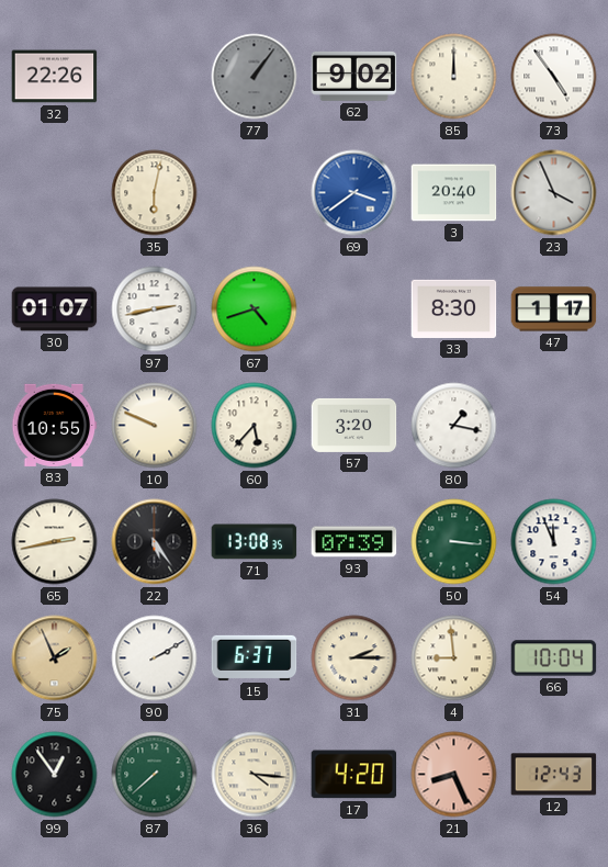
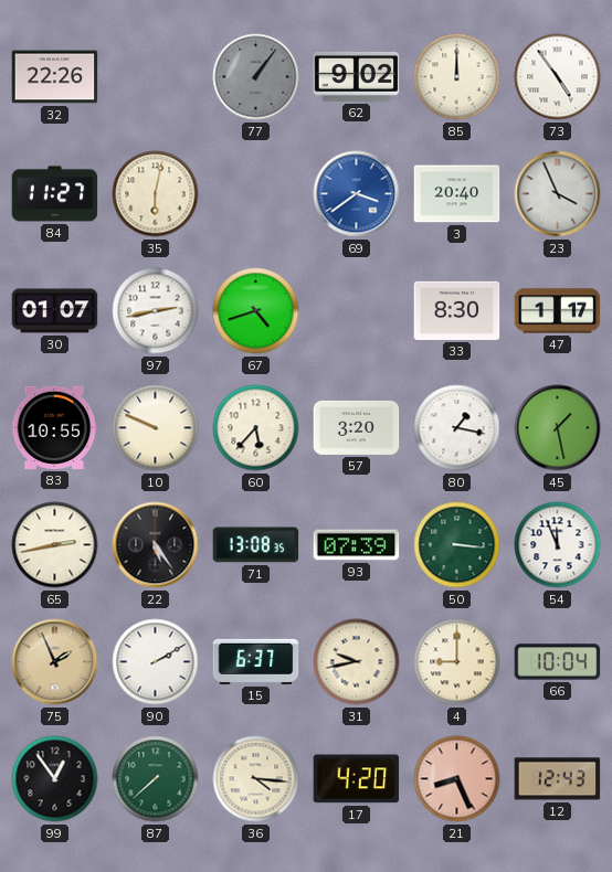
84: none -> 11:27
45: none -> 1:28
31: 2:15 -> 9:43
4: 8:59 -> 9:00
